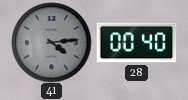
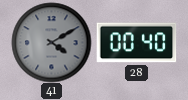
41: 4:14 -> 4:10
